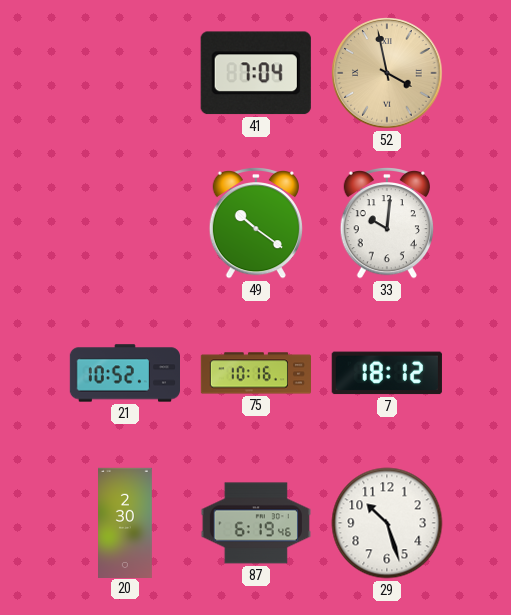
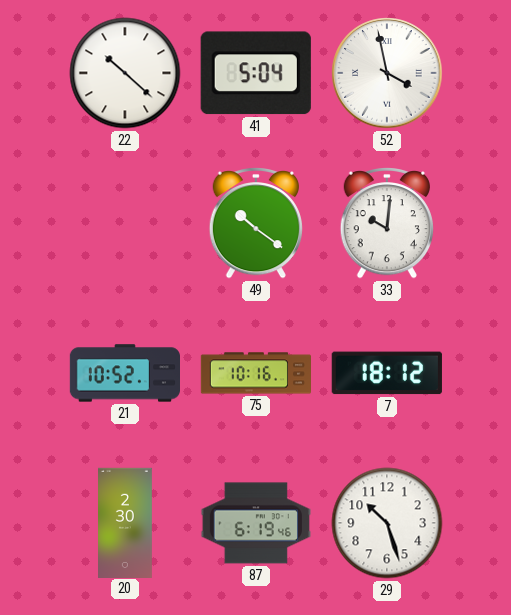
22: none -> 10:22
41: 7:04 -> 5:04
52 dial: champagne -> white
